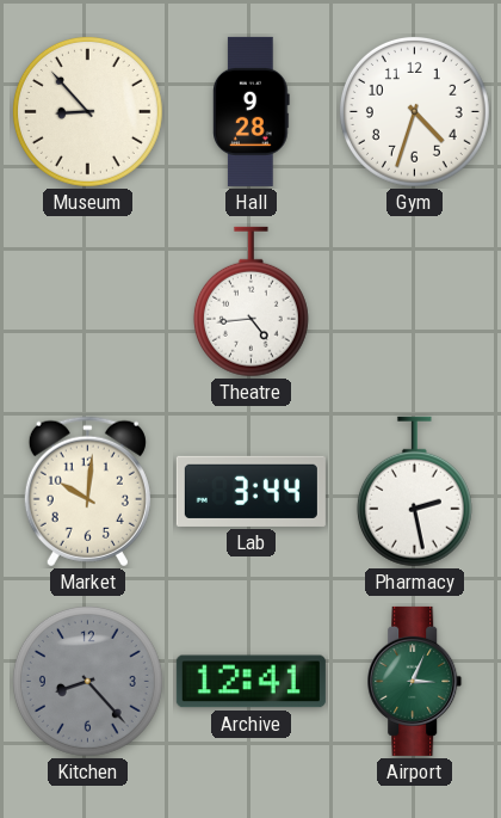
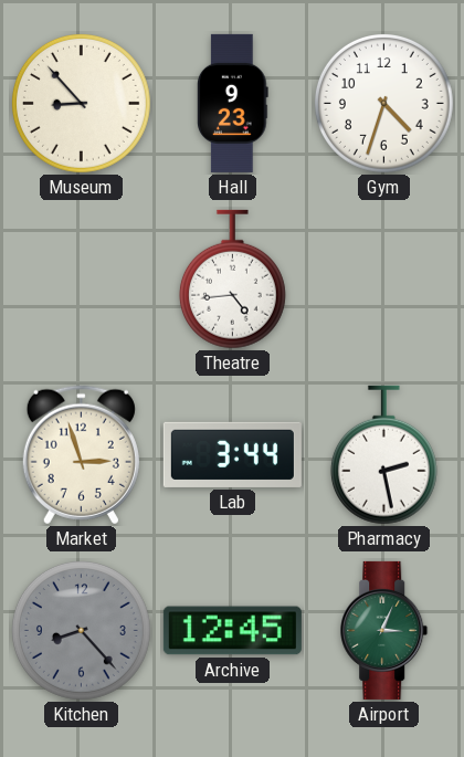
Hall: 9:28 -> 9:23
Market: 10:01 -> 2:57
Archive: 12:41 -> 12:45
